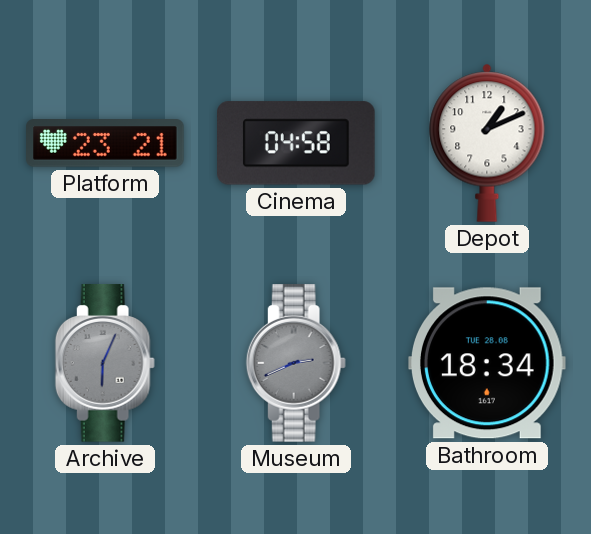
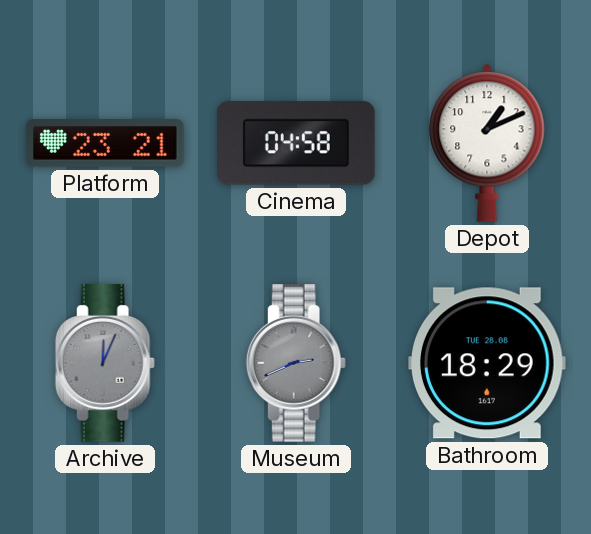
Archive: 6:04 -> 12:04
Bathroom: 18:34 -> 18:29
